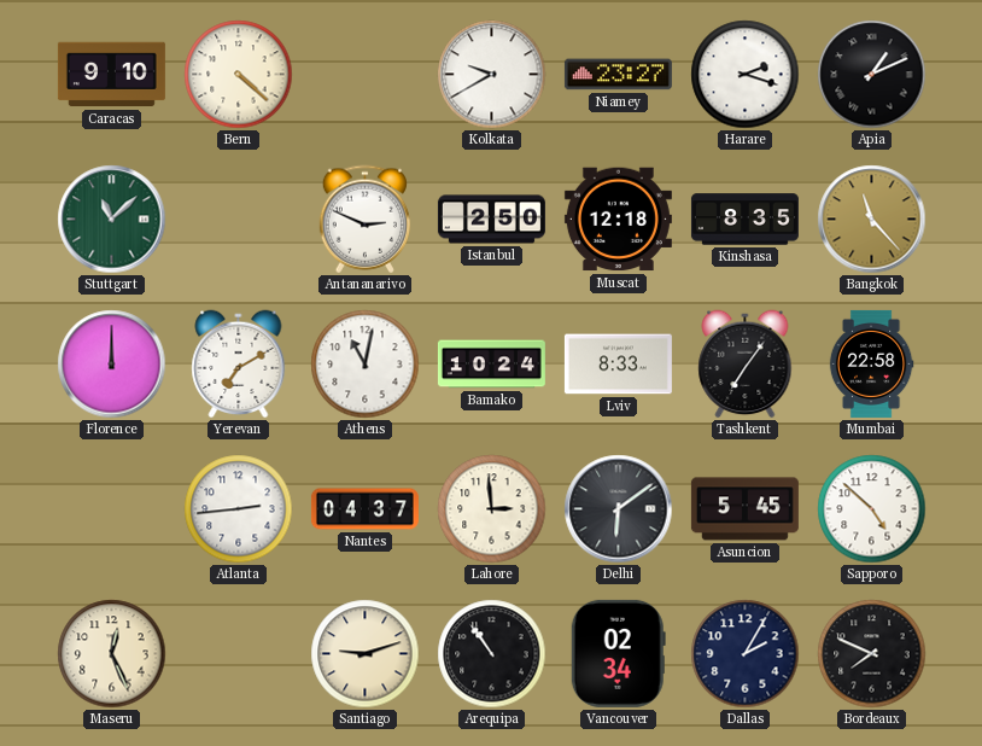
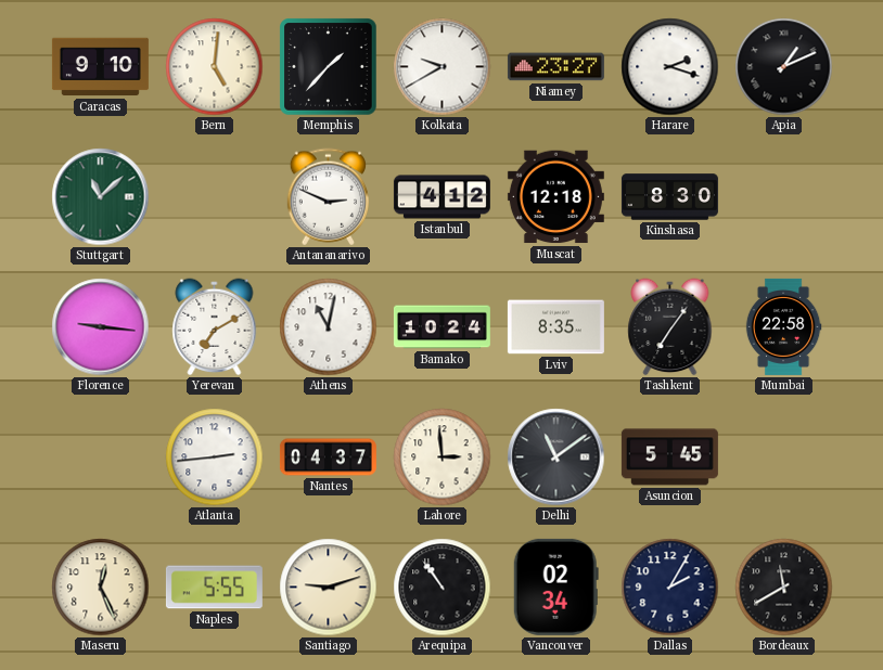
Bern: 4:22 -> 5:01
Memphis: none -> 1:37
Istanbul: 2:50 -> 4:12
Kinshasa: 8:35 -> 8:30
Bangkok: 11:23 -> none
Florence: 12:00 -> 9:16
Lviv: 8:33 -> 8:35
Delhi: 6:09 -> 11:09
Sapporo: 4:52 -> none
Naples: none -> 5:55
Bordeaux: 7:49 -> 11:40
